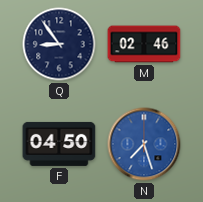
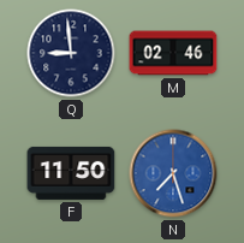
Q: 8:54 -> 8:59
F: 04:50 -> 11:50
